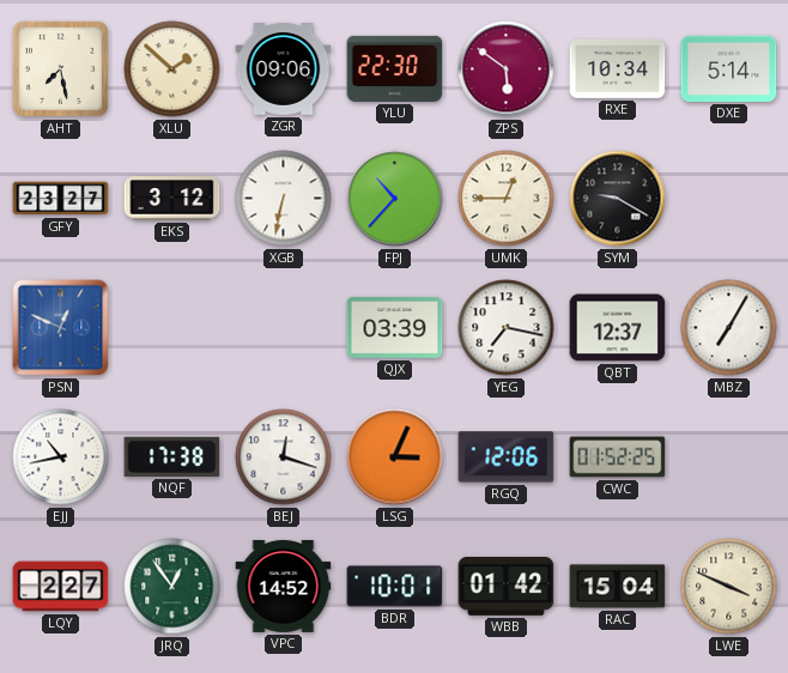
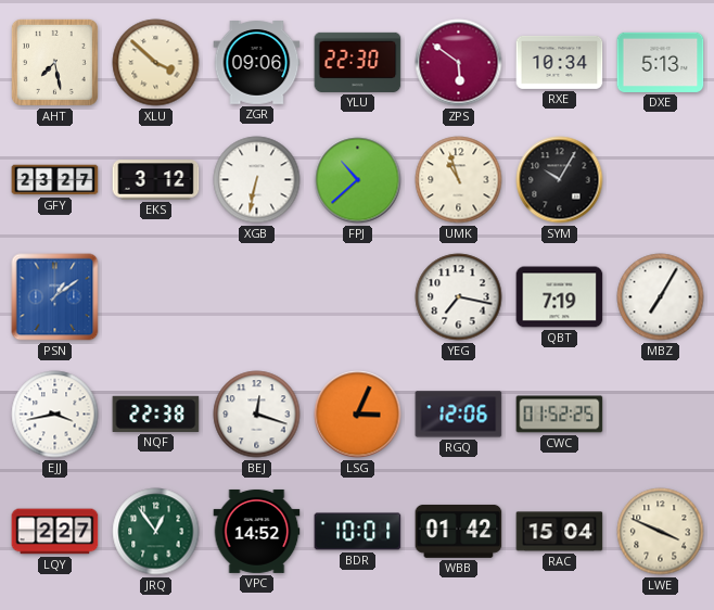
XLU: 1:52 -> 3:52
DXE: 5:14 -> 5:13
FPJ: 10:37 -> 10:38
UMK: 12:45 -> 10:57
SYM: 9:20 -> 10:05
PSN: 12:49 -> 1:09
QJX: 03:39 -> none
QBT: 12:37 -> 7:19
EJJ: 10:43 -> 3:43
NQF: 17:38 -> 22:38
